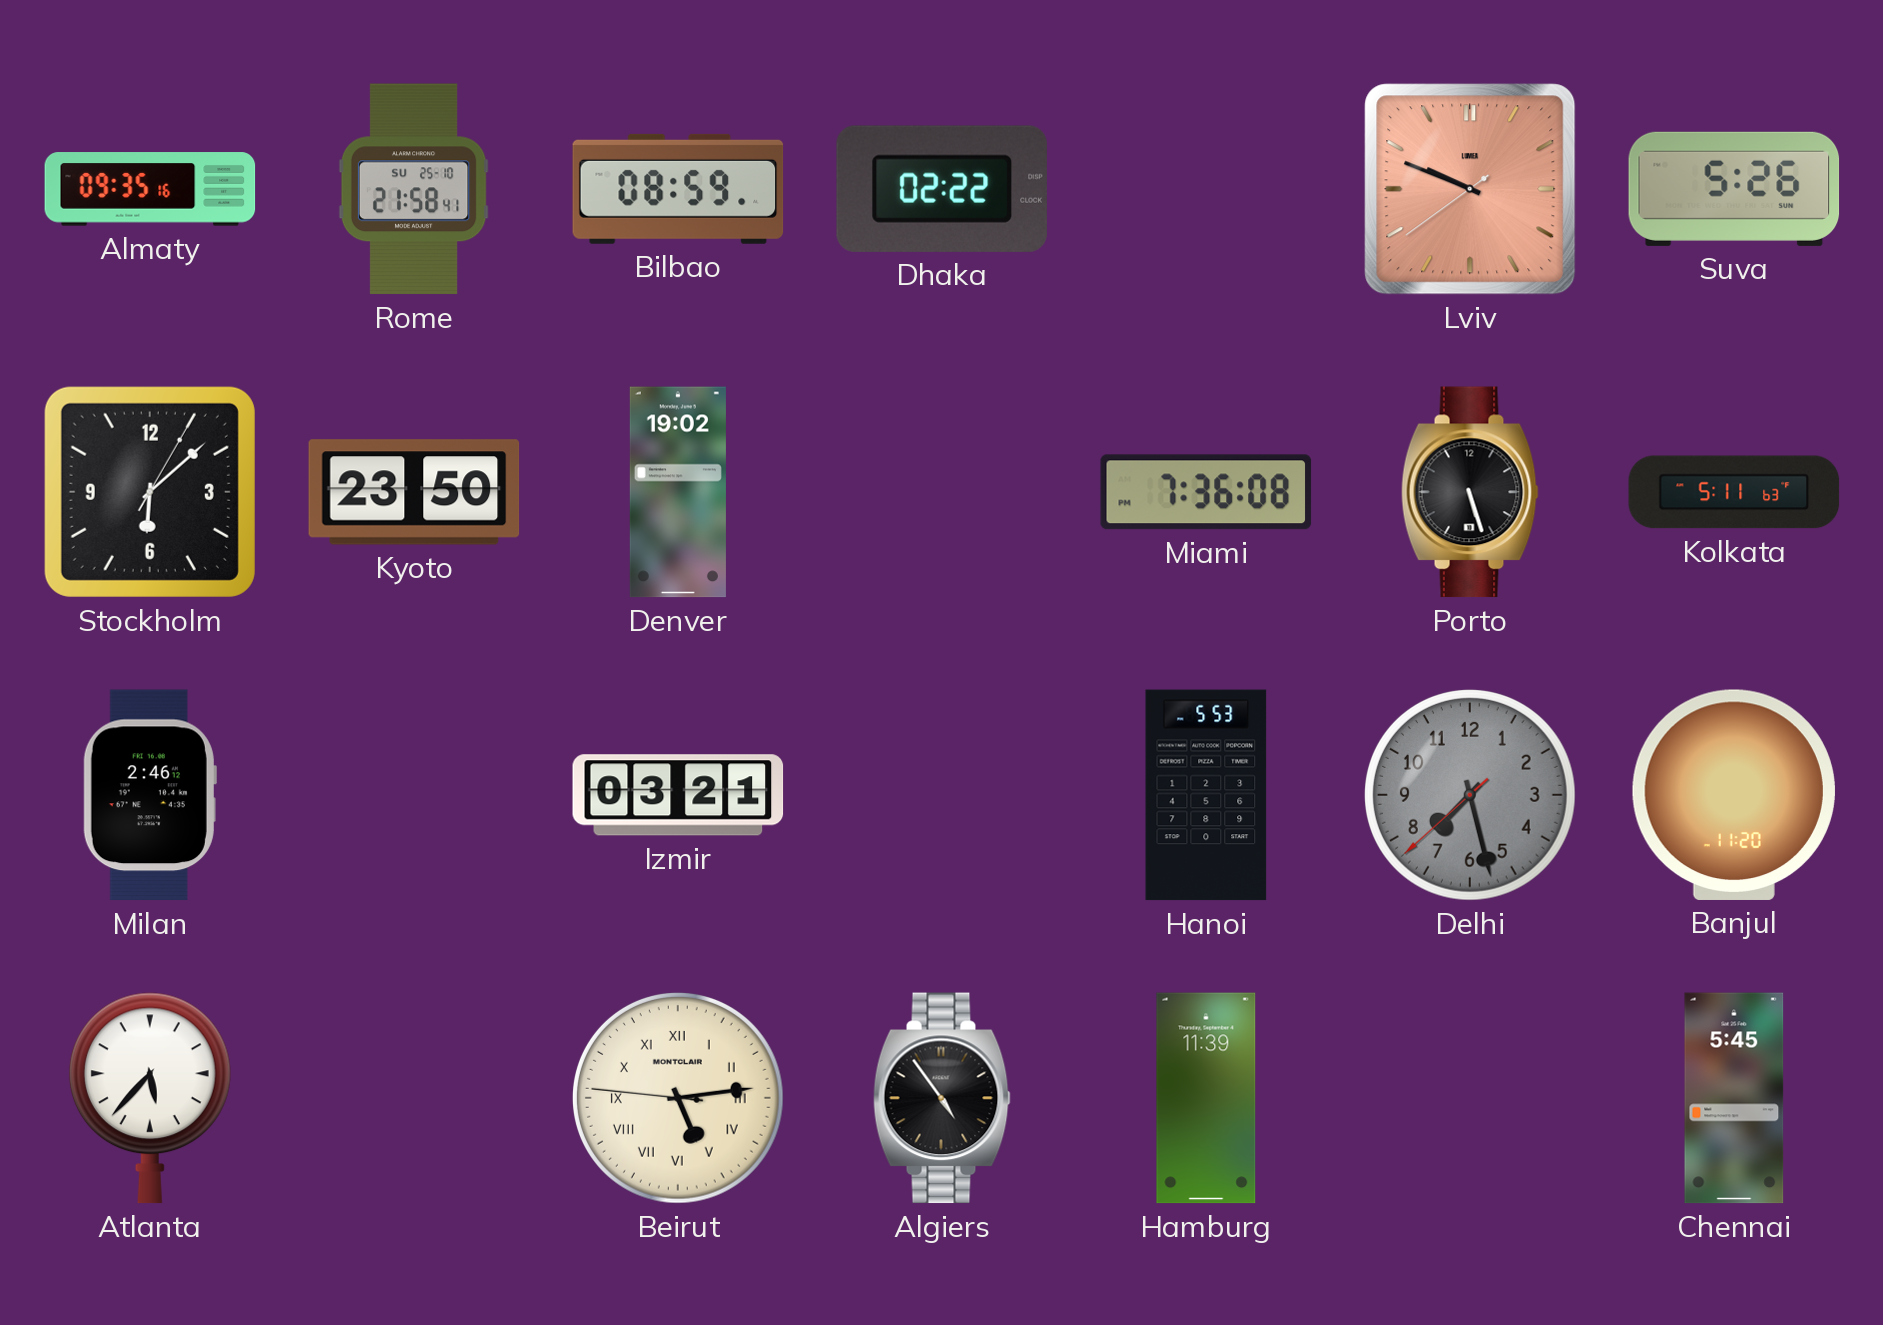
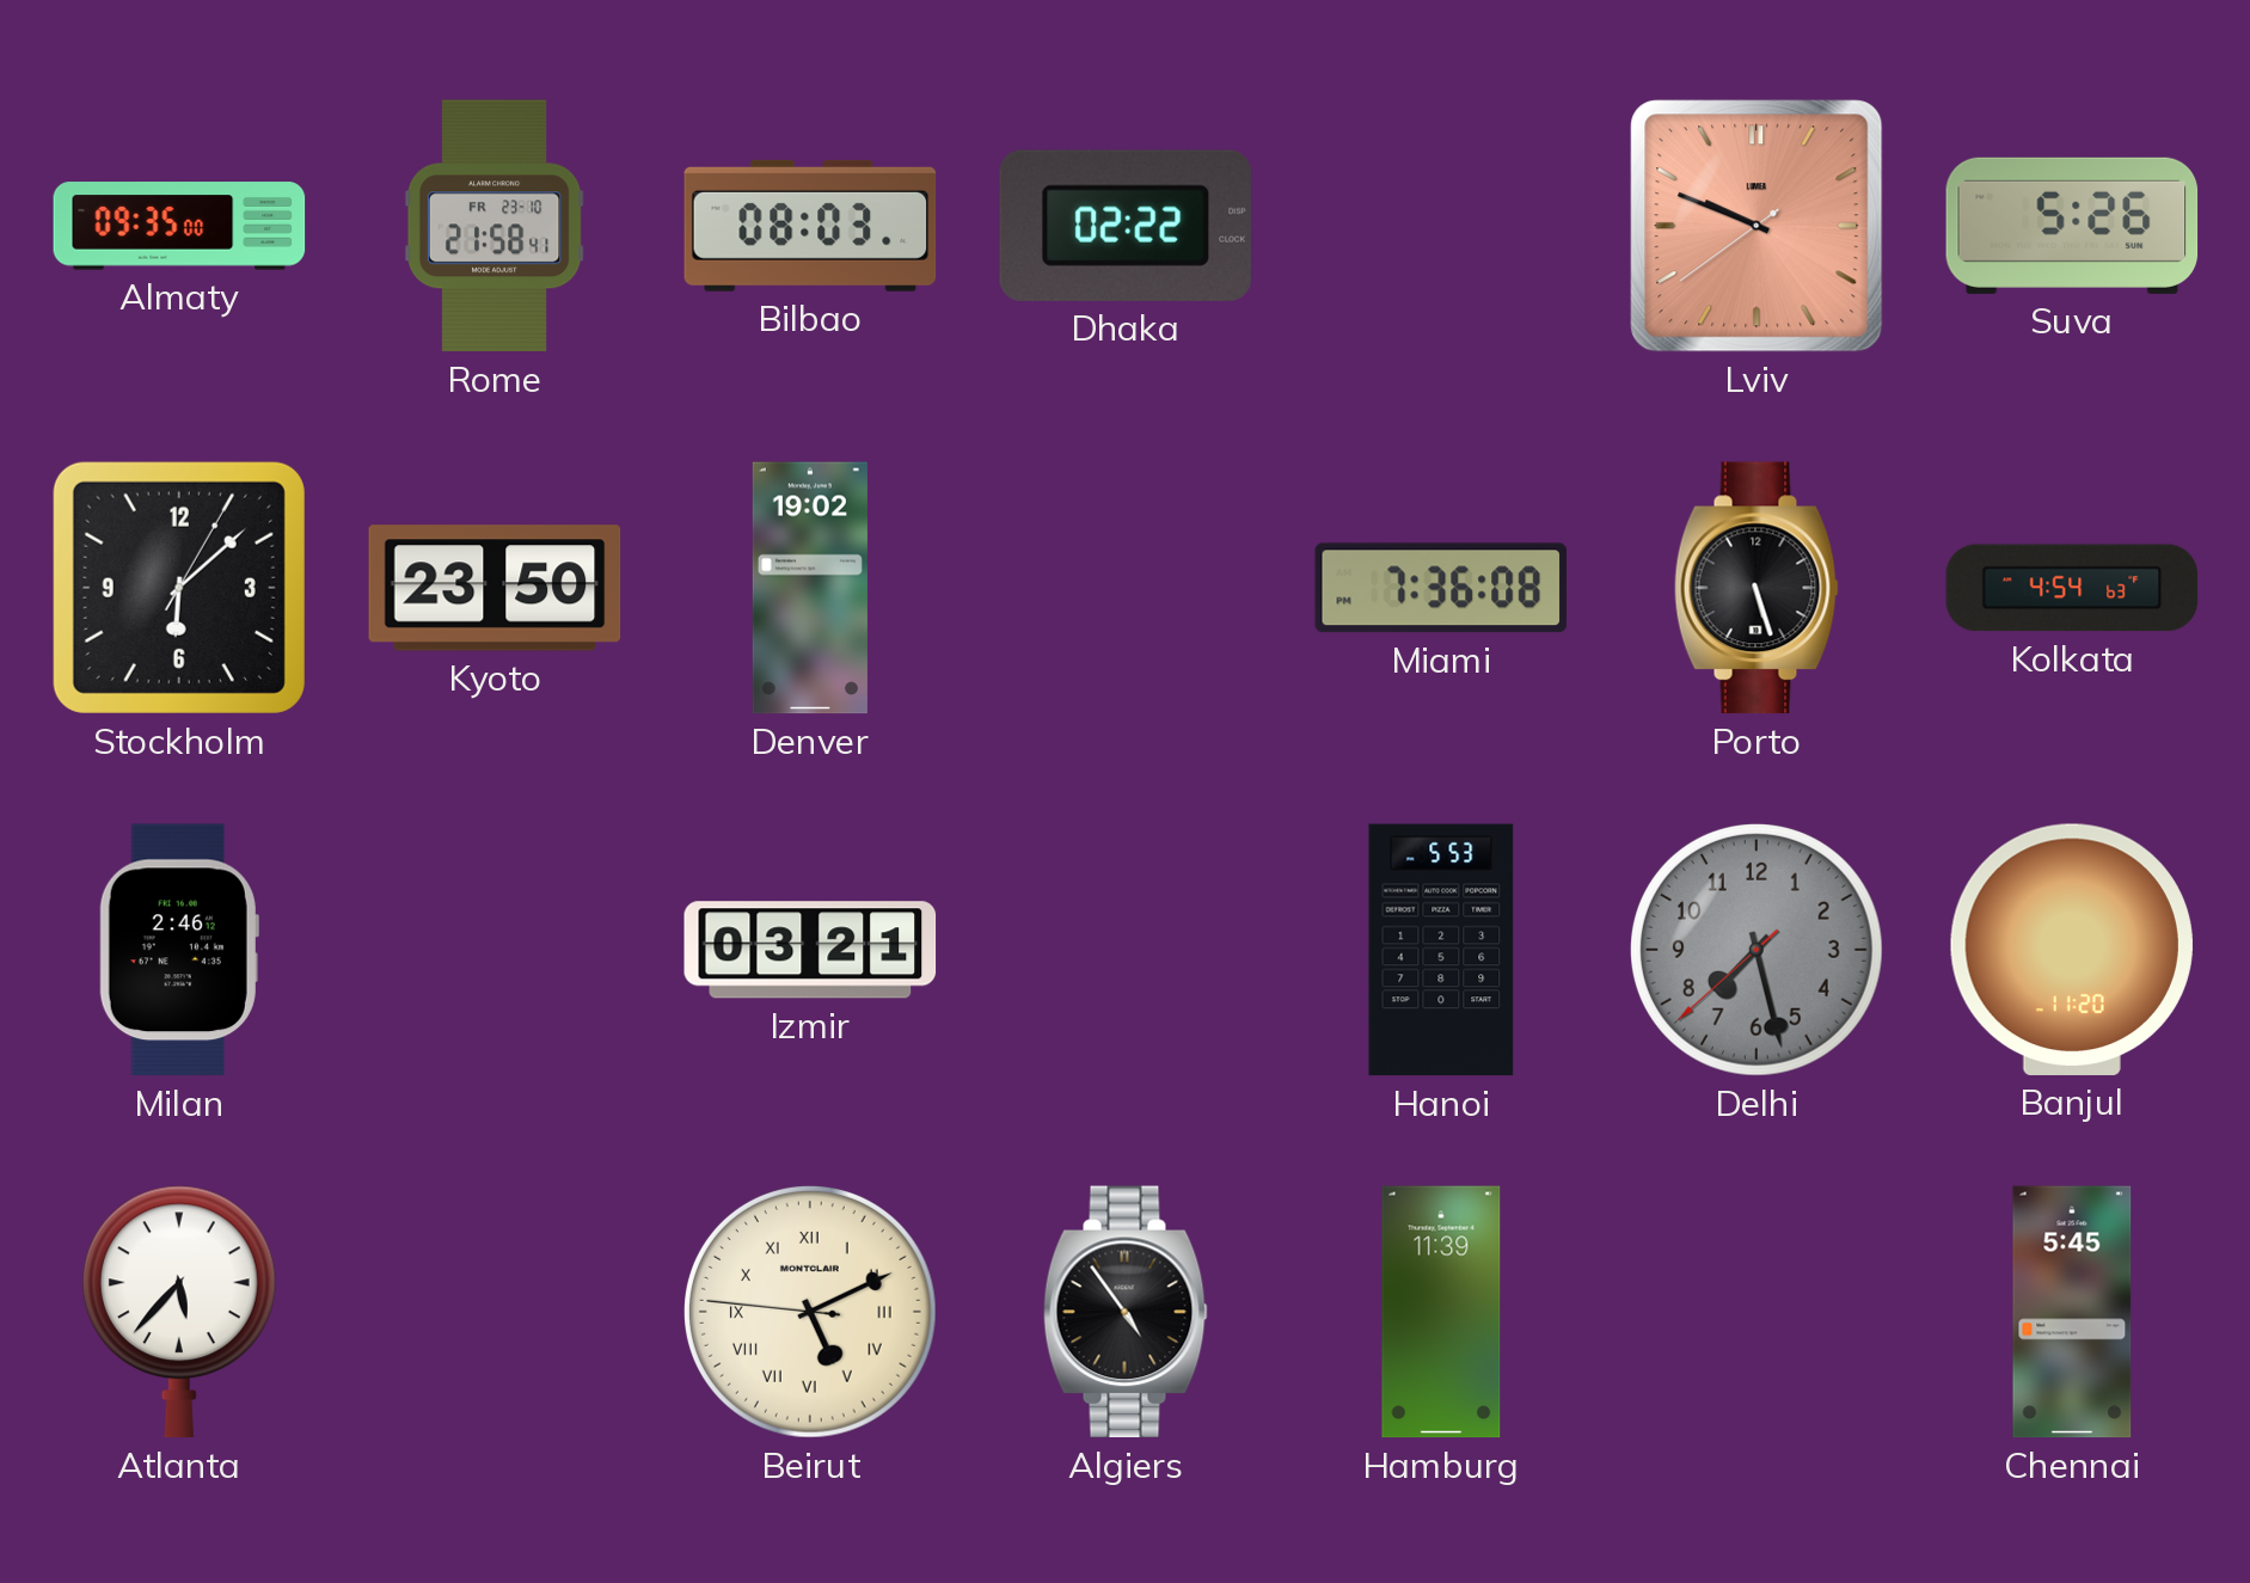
Almaty: 09:35:16 -> 09:35:00
Rome date: SU 25-10 -> FR 23-10
Bilbao: 08:59 -> 08:03
Kolkata: 5:11 -> 4:54
Beirut: 5:13 -> 5:10
